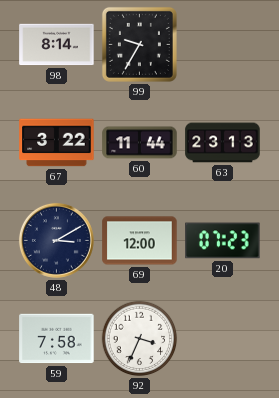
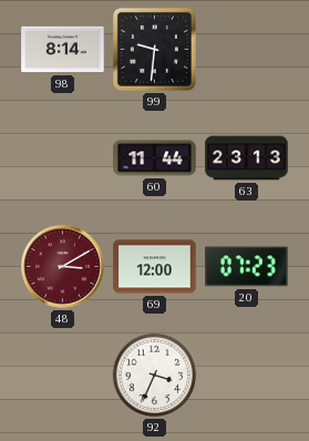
99: 9:35 -> 9:31
67: 3:22 -> none
48 dial: navy -> burgundy
59: 7:58 -> none
